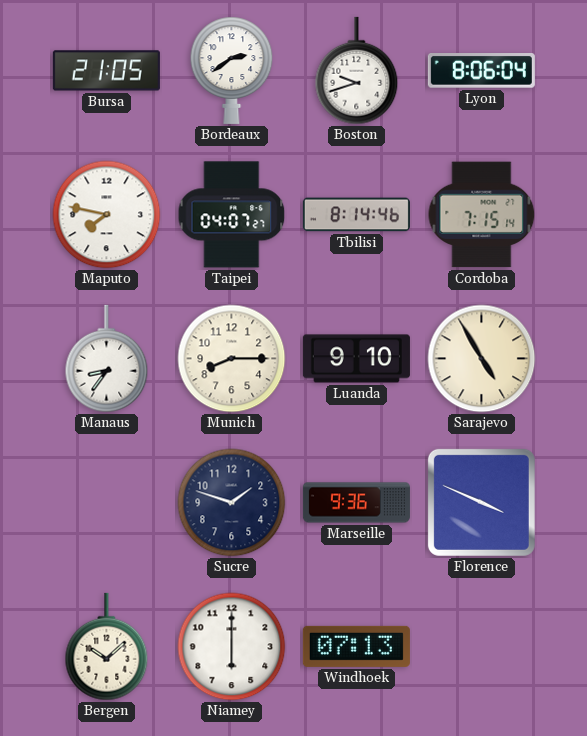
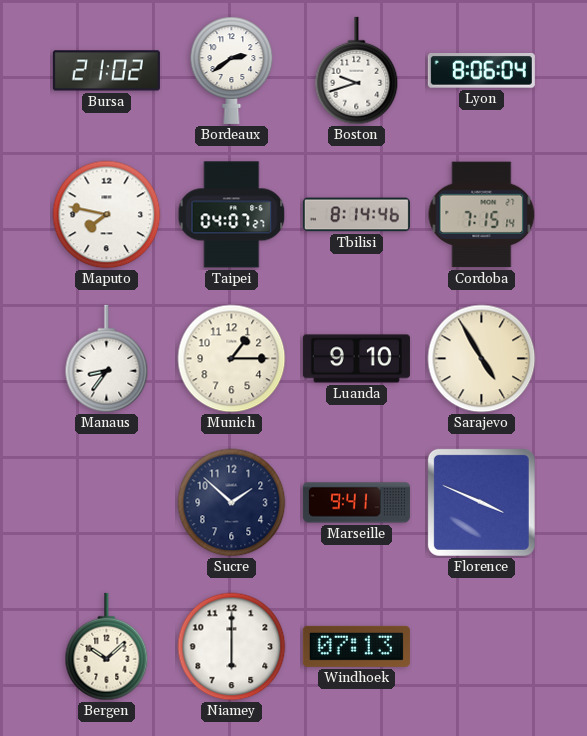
Bursa: 21:05 -> 21:02
Munich: 8:15 -> 1:15
Sucre: 1:48 -> 1:52
Marseille: 9:36 -> 9:41
